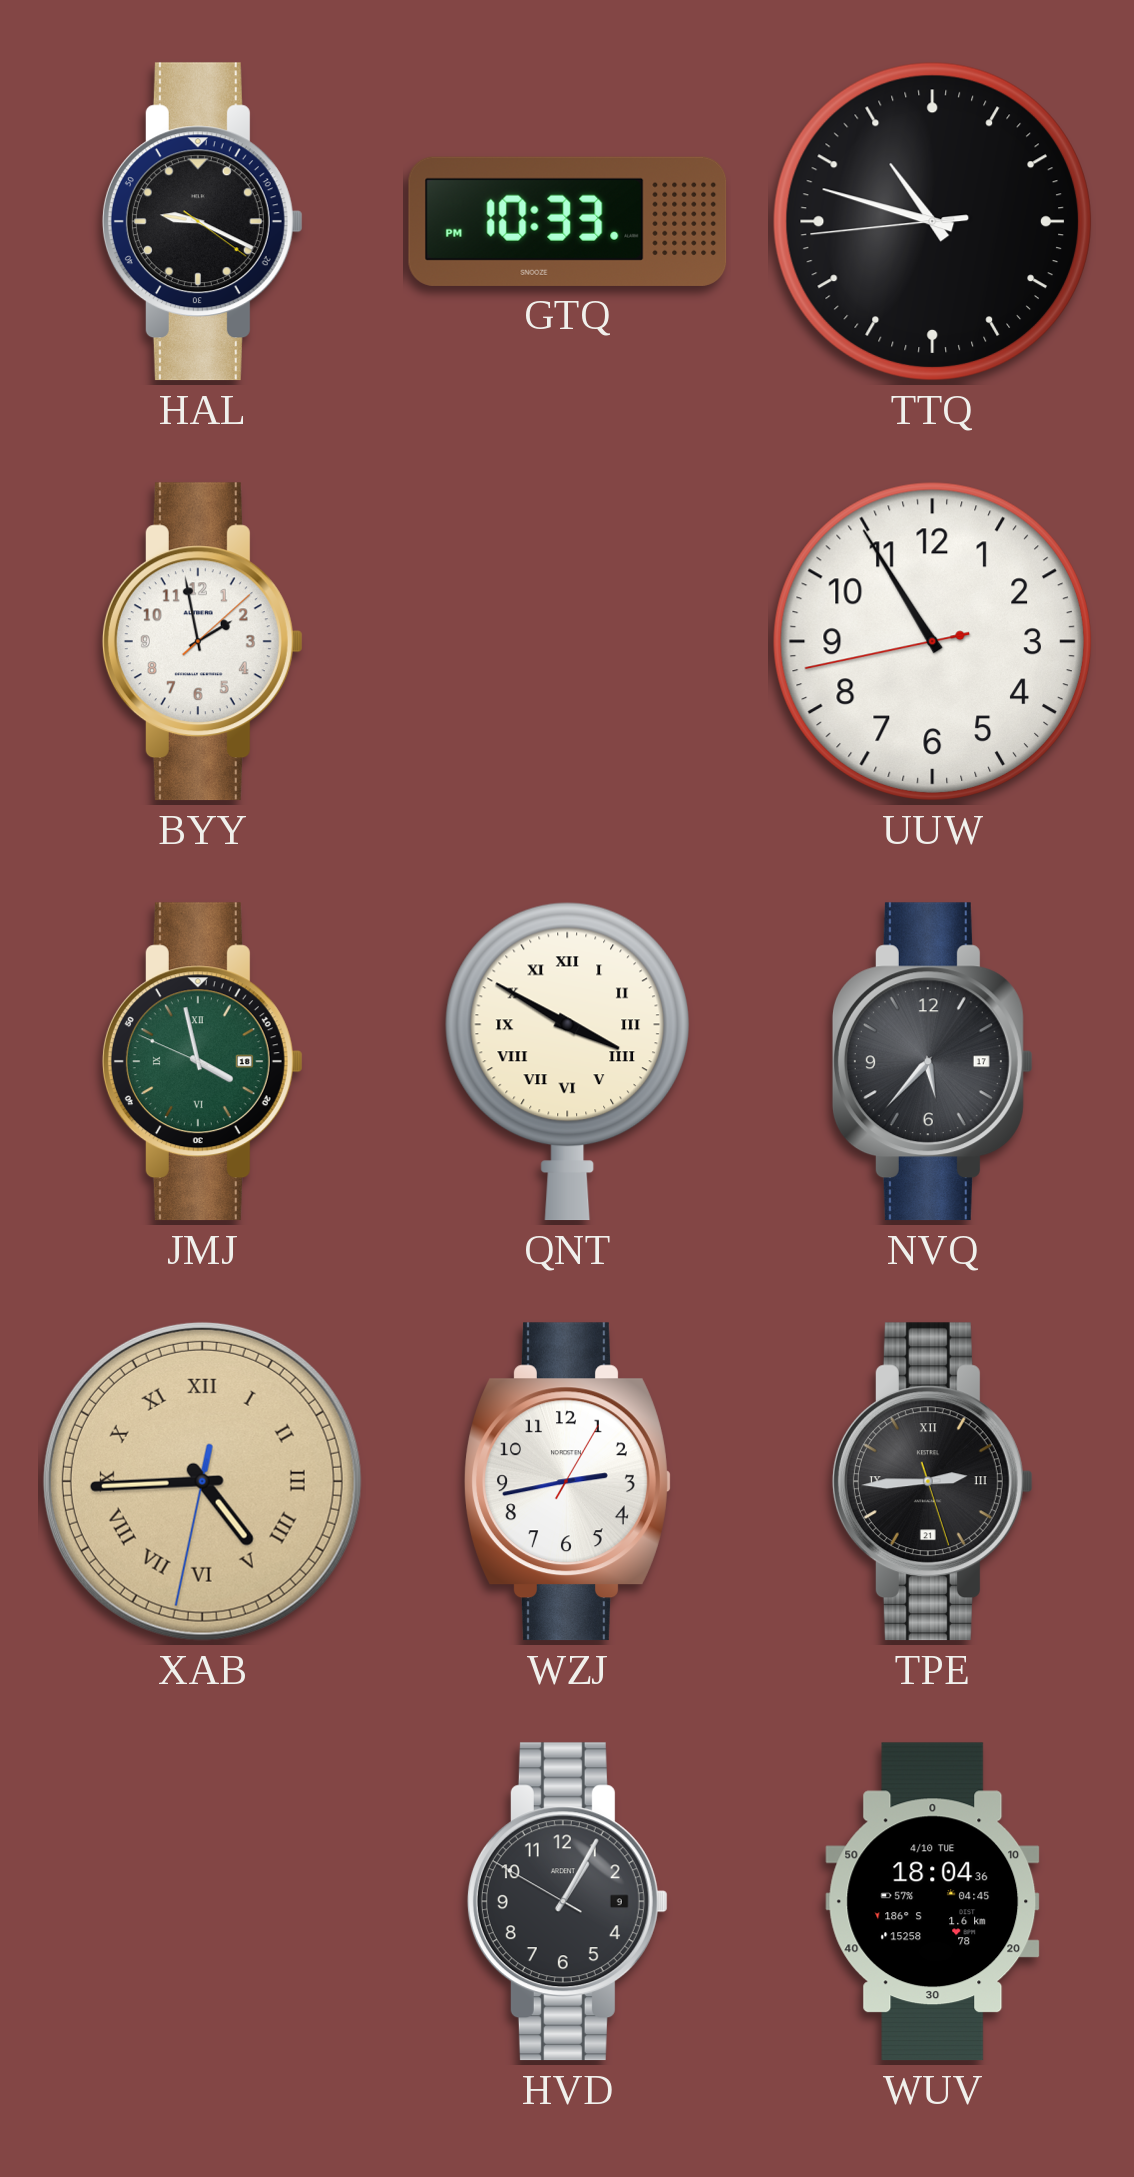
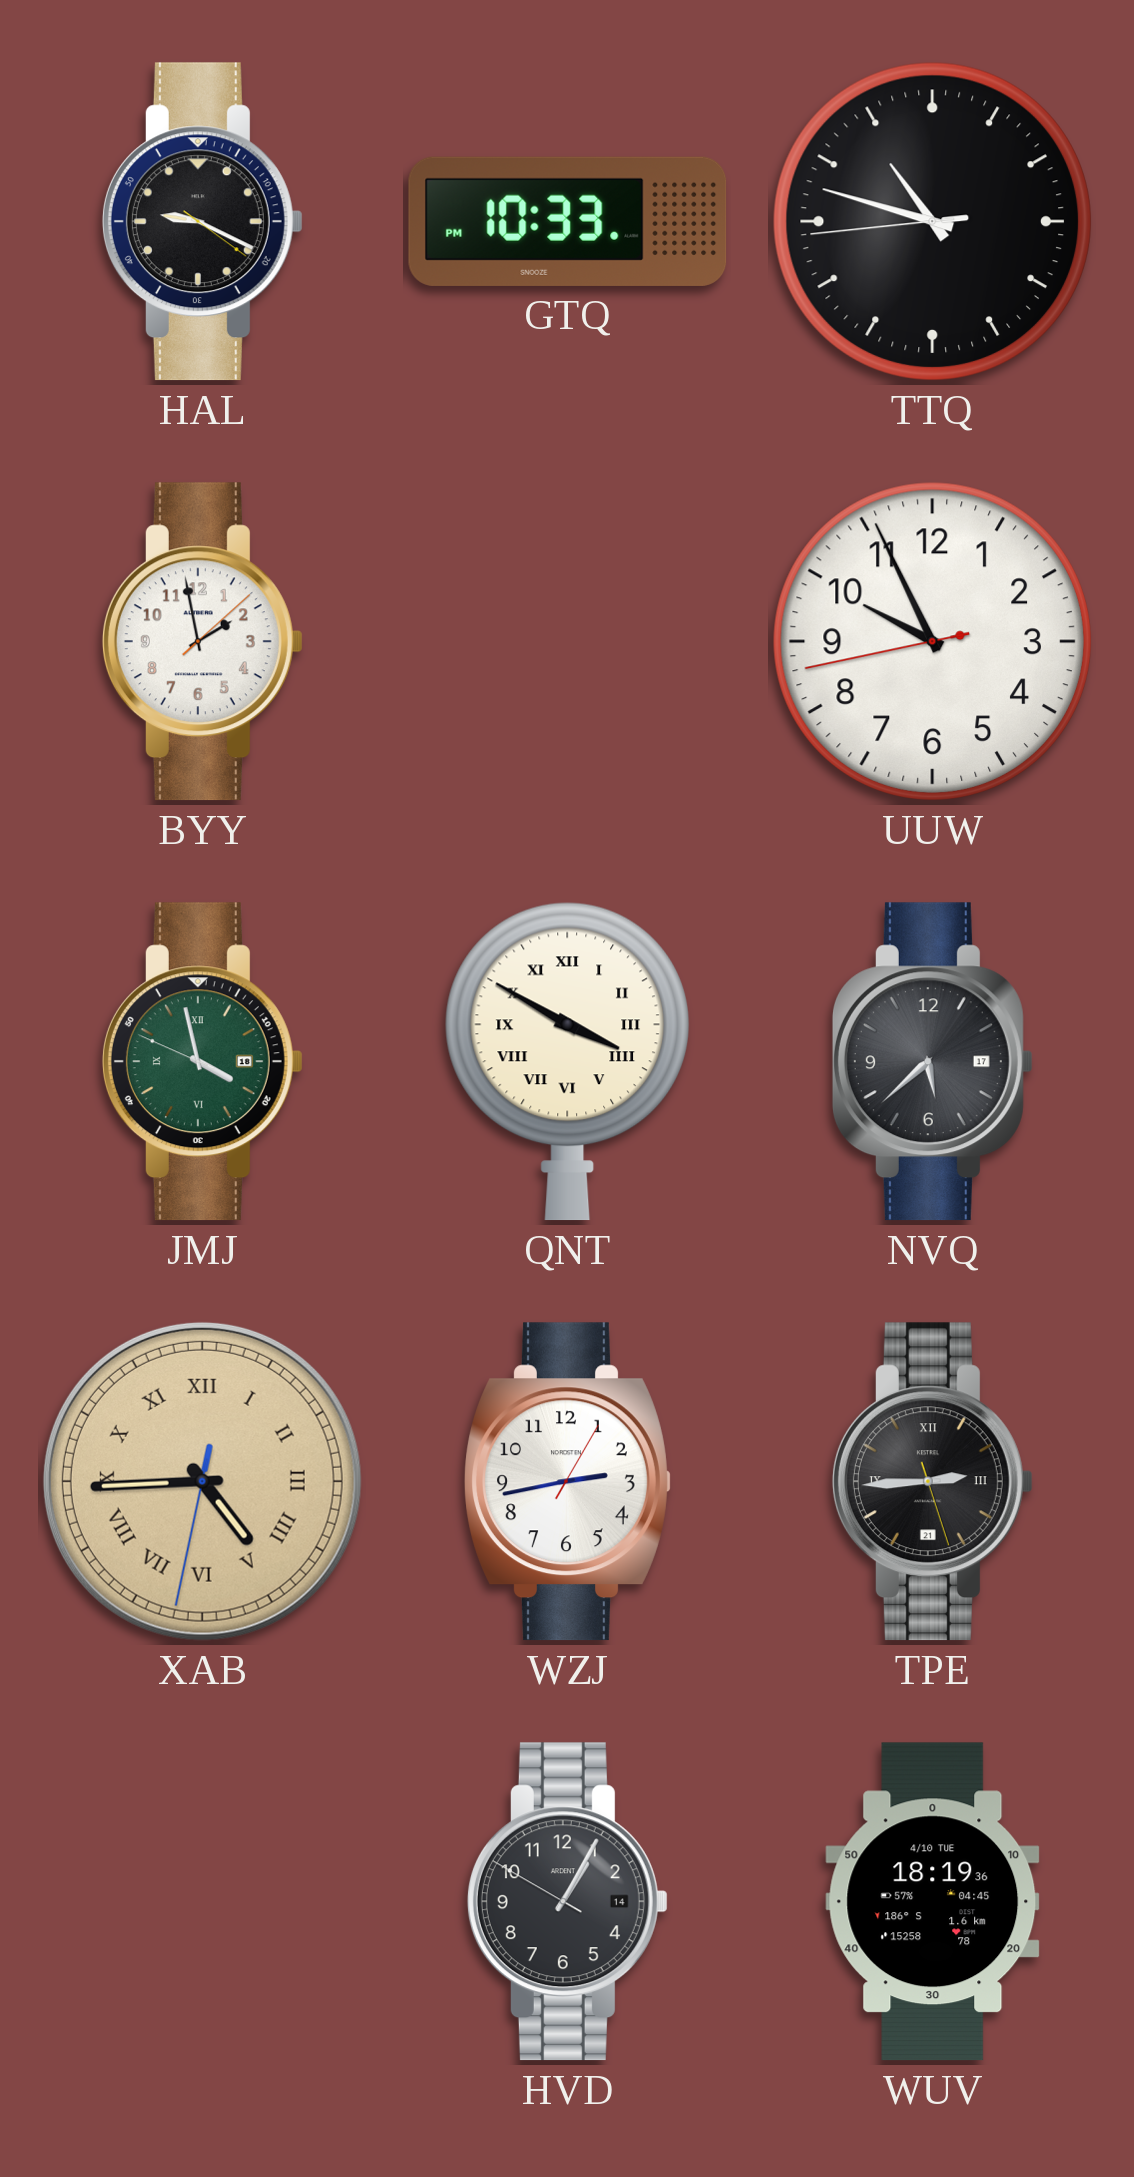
UUW: 10:54 -> 9:55
NVQ: 5:37 -> 5:38
HVD date: 9 -> 14
WUV: 18:04 -> 18:19
